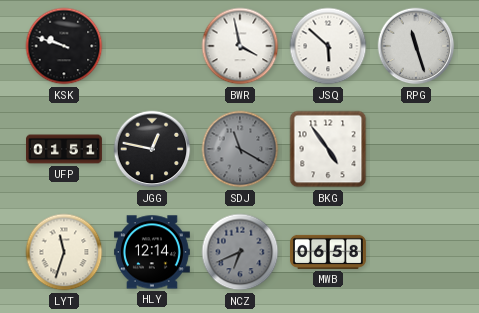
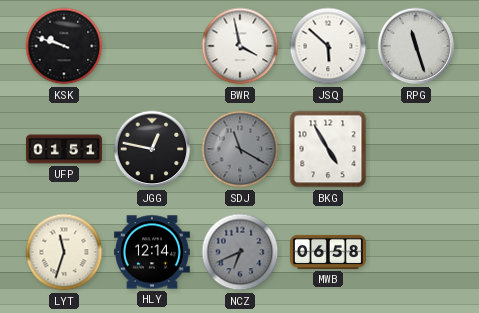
BKG: 4:54 -> 4:55
